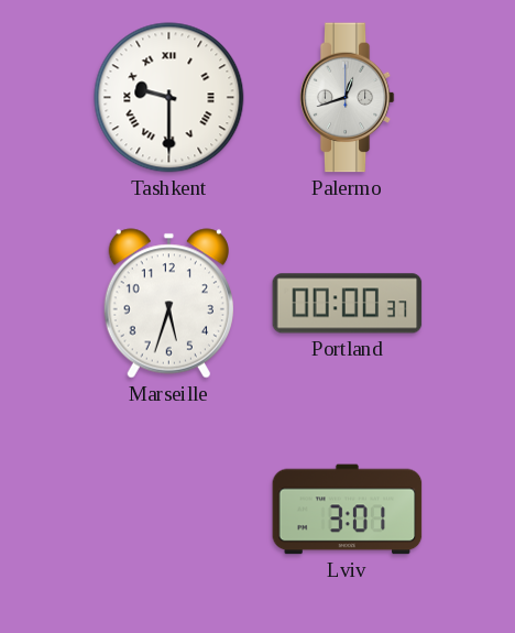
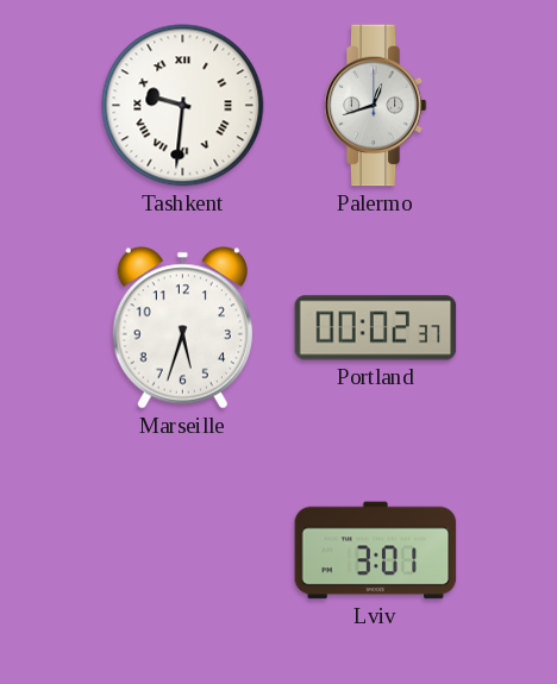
Tashkent: 9:30 -> 9:31
Portland: 00:00 -> 00:02
